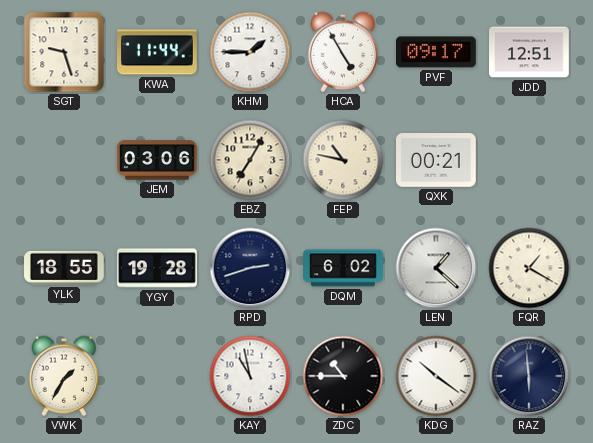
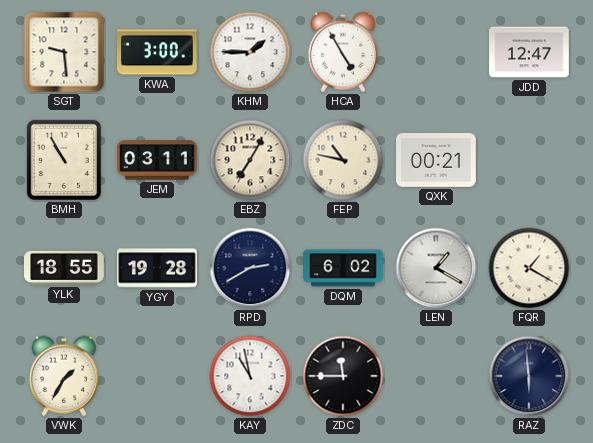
SGT: 9:27 -> 9:29
KWA: 11:44 -> 3:00
PVF: 09:17 -> none
JDD: 12:51 -> 12:47
BMH: none -> 10:55
JEM: 03:06 -> 03:11
RPD: 2:42 -> 2:40
LEN: 1:22 -> 1:20
ZDC: 10:45 -> 11:45
KDG: 10:21 -> none
